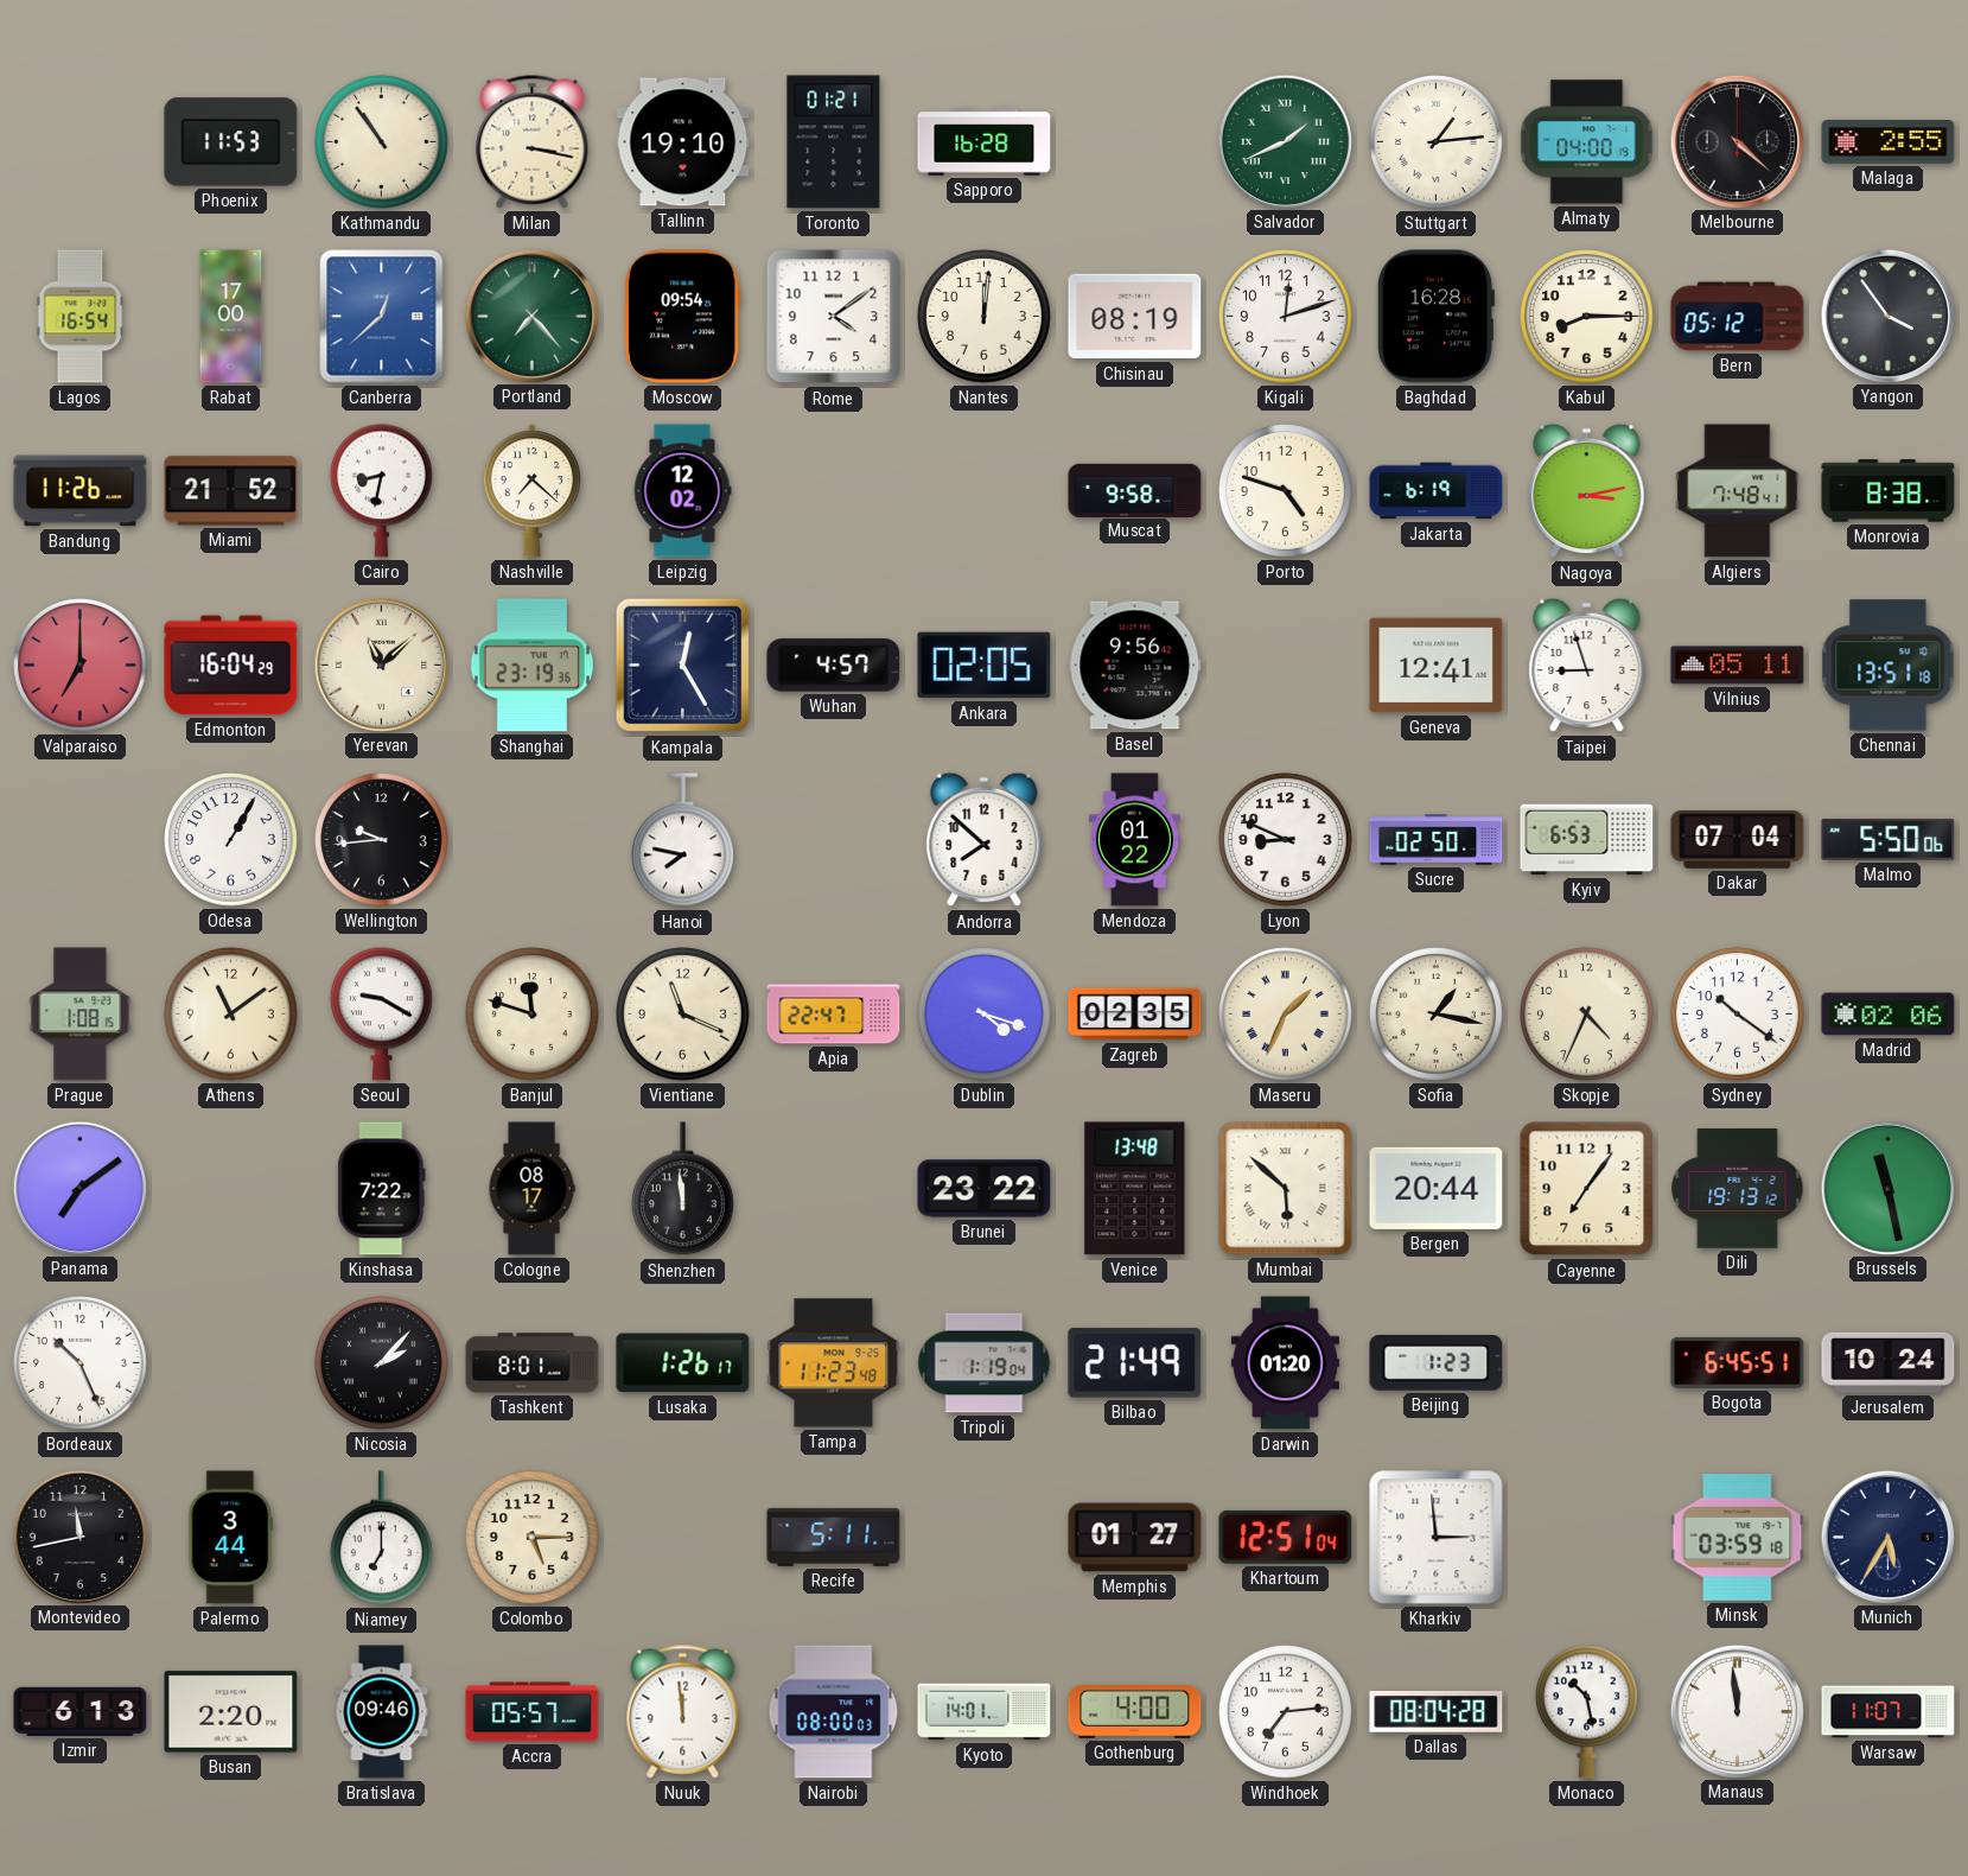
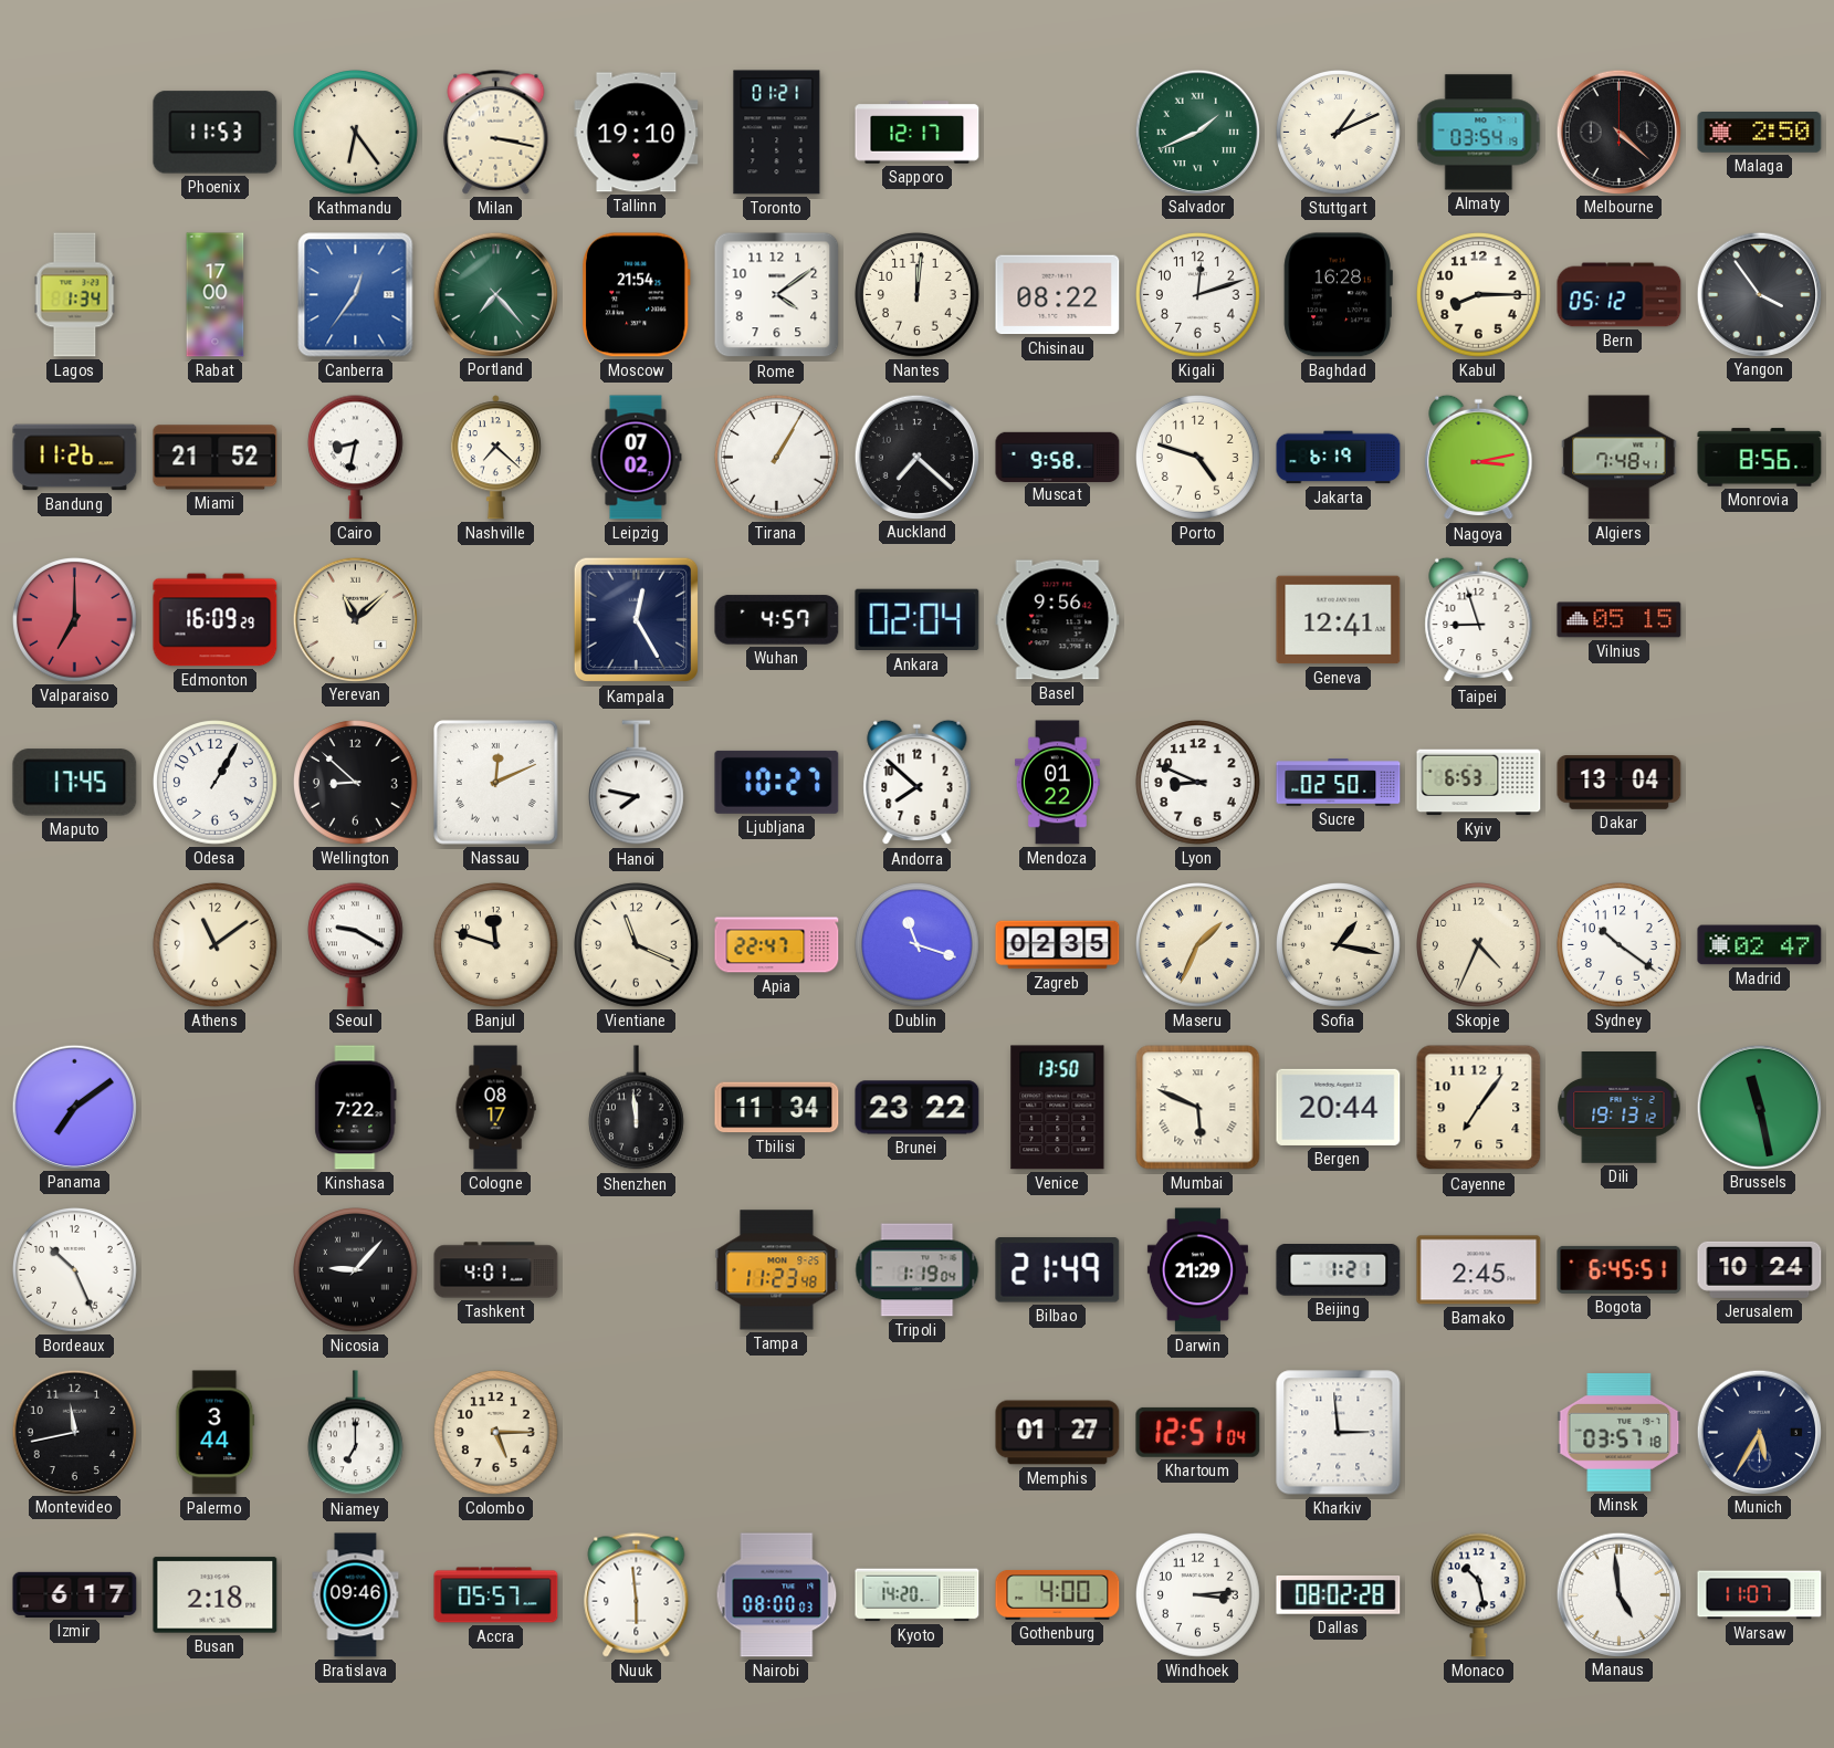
Kathmandu: 10:54 -> 6:24
Sapporo: 16:28 -> 12:17
Stuttgart: 1:14 -> 1:11
Almaty: 04:00 -> 03:54
Malaga: 2:55 -> 2:50
Lagos: 16:54 -> 1:34
Canberra: 12:38 -> 12:36
Moscow: 09:54 -> 21:54
Chisinau: 08:19 -> 08:22
Leipzig: 12:02 -> 07:02
Tirana: none -> 1:05
Auckland: none -> 7:22
Monrovia: 8:38 -> 8:56
Edmonton: 16:04 -> 16:09
Shanghai: 23:19 -> none
Ankara: 02:05 -> 02:04
Vilnius: 05:11 -> 05:15
Chennai: 13:51 -> none
Maputo: none -> 17:45
Wellington: 9:44 -> 8:52
Nassau: none -> 12:11
Ljubljana: none -> 10:27
Dakar: 07:04 -> 13:04
Malmo: 5:50 -> none
Prague: 1:08 -> none
Dublin: 4:18 -> 11:18
Madrid: 02:06 -> 02:47
Tbilisi: none -> 11:34
Venice: 13:48 -> 13:50
Mumbai: 5:52 -> 5:49
Nicosia: 2:07 -> 9:07
Tashkent: 8:01 -> 4:01
Lusaka: 1:26 -> none
Darwin: 01:20 -> 21:29
Beijing: 1:23 -> 1:21
Bamako: none -> 2:45
Recife: 5:11 -> none
Minsk: 03:59 -> 03:57
Izmir: 6:13 -> 6:17
Busan: 2:20 -> 2:18
Nuuk: 11:59 -> 5:59
Kyoto: 14:01 -> 14:20
Windhoek: 7:14 -> 3:14
Dallas: 08:04 -> 08:02
Manaus: 11:59 -> 4:59
